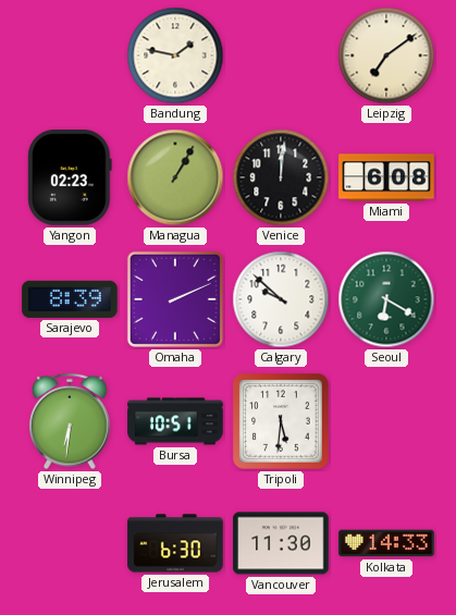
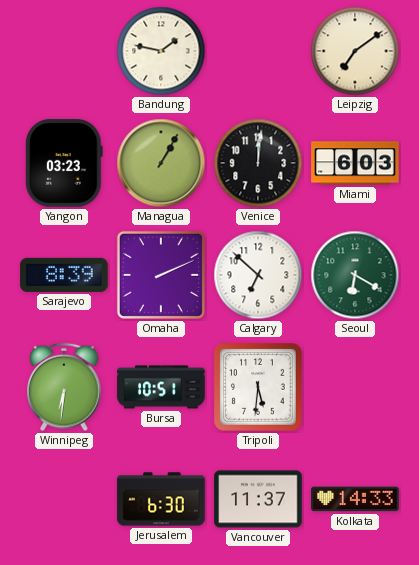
Yangon: 02:23 -> 03:23
Miami: 6:08 -> 6:03
Calgary: 9:52 -> 6:52
Vancouver: 11:30 -> 11:37
